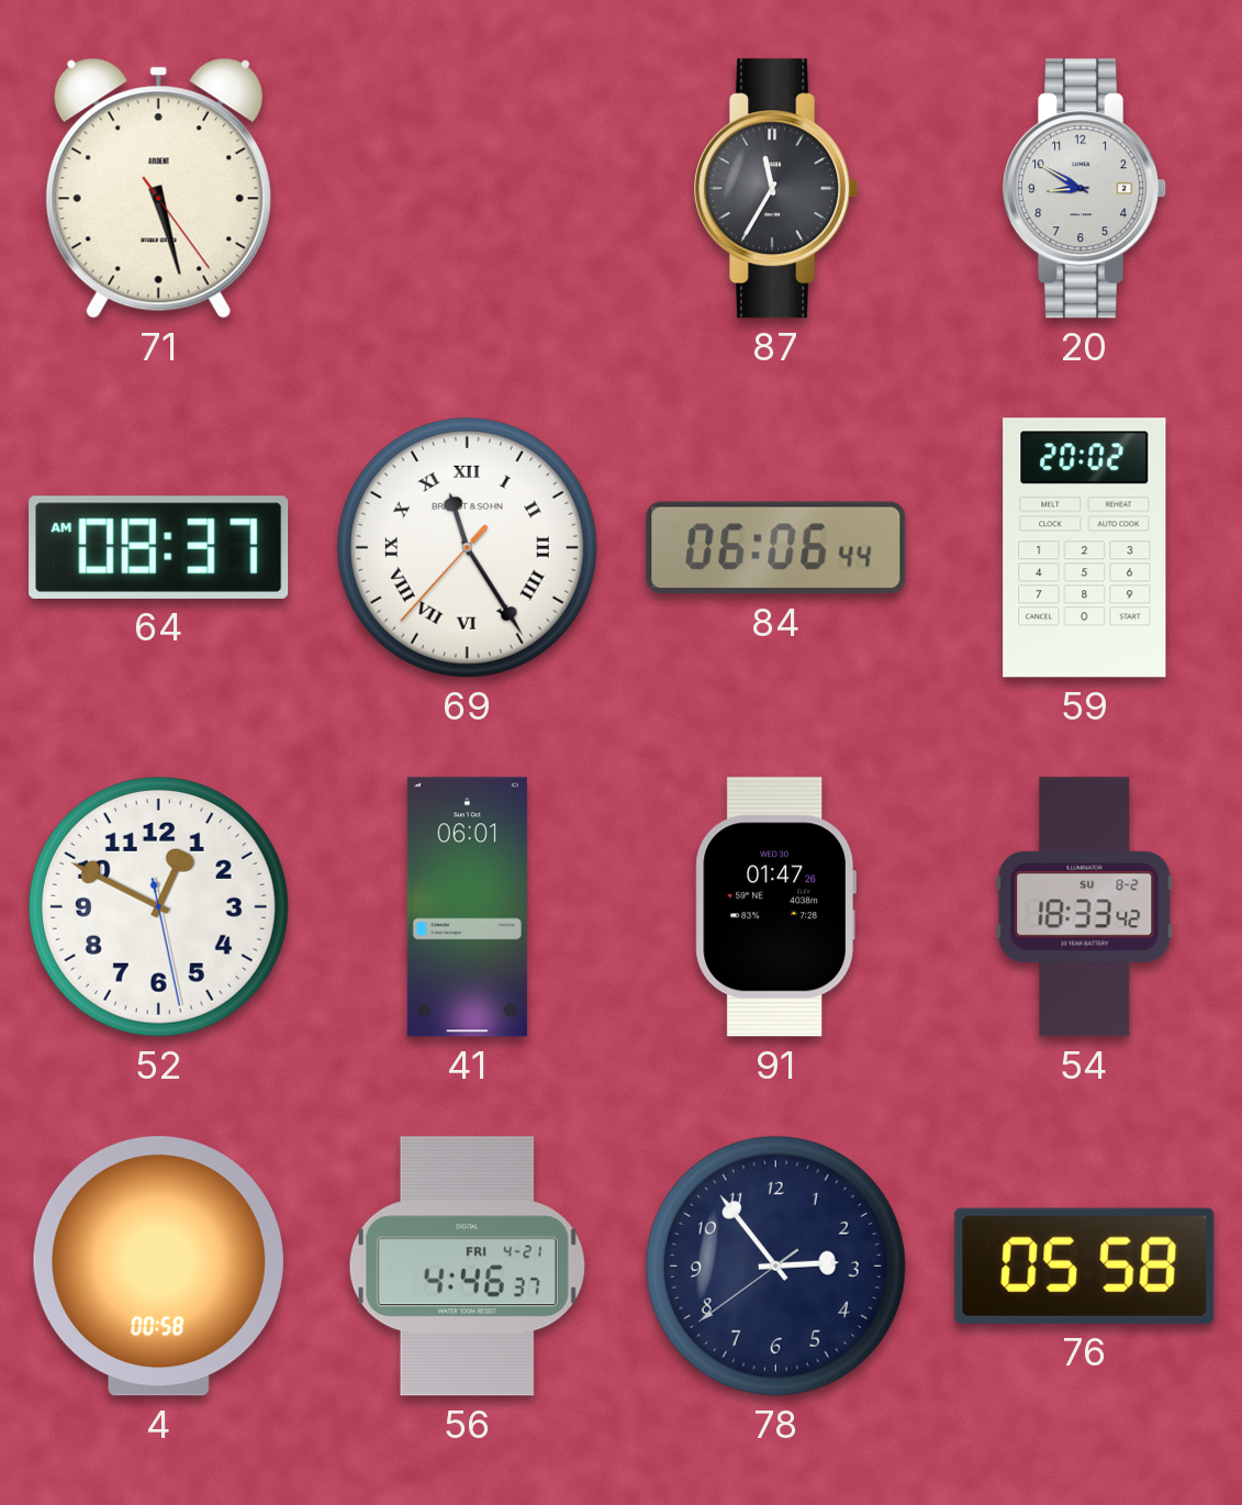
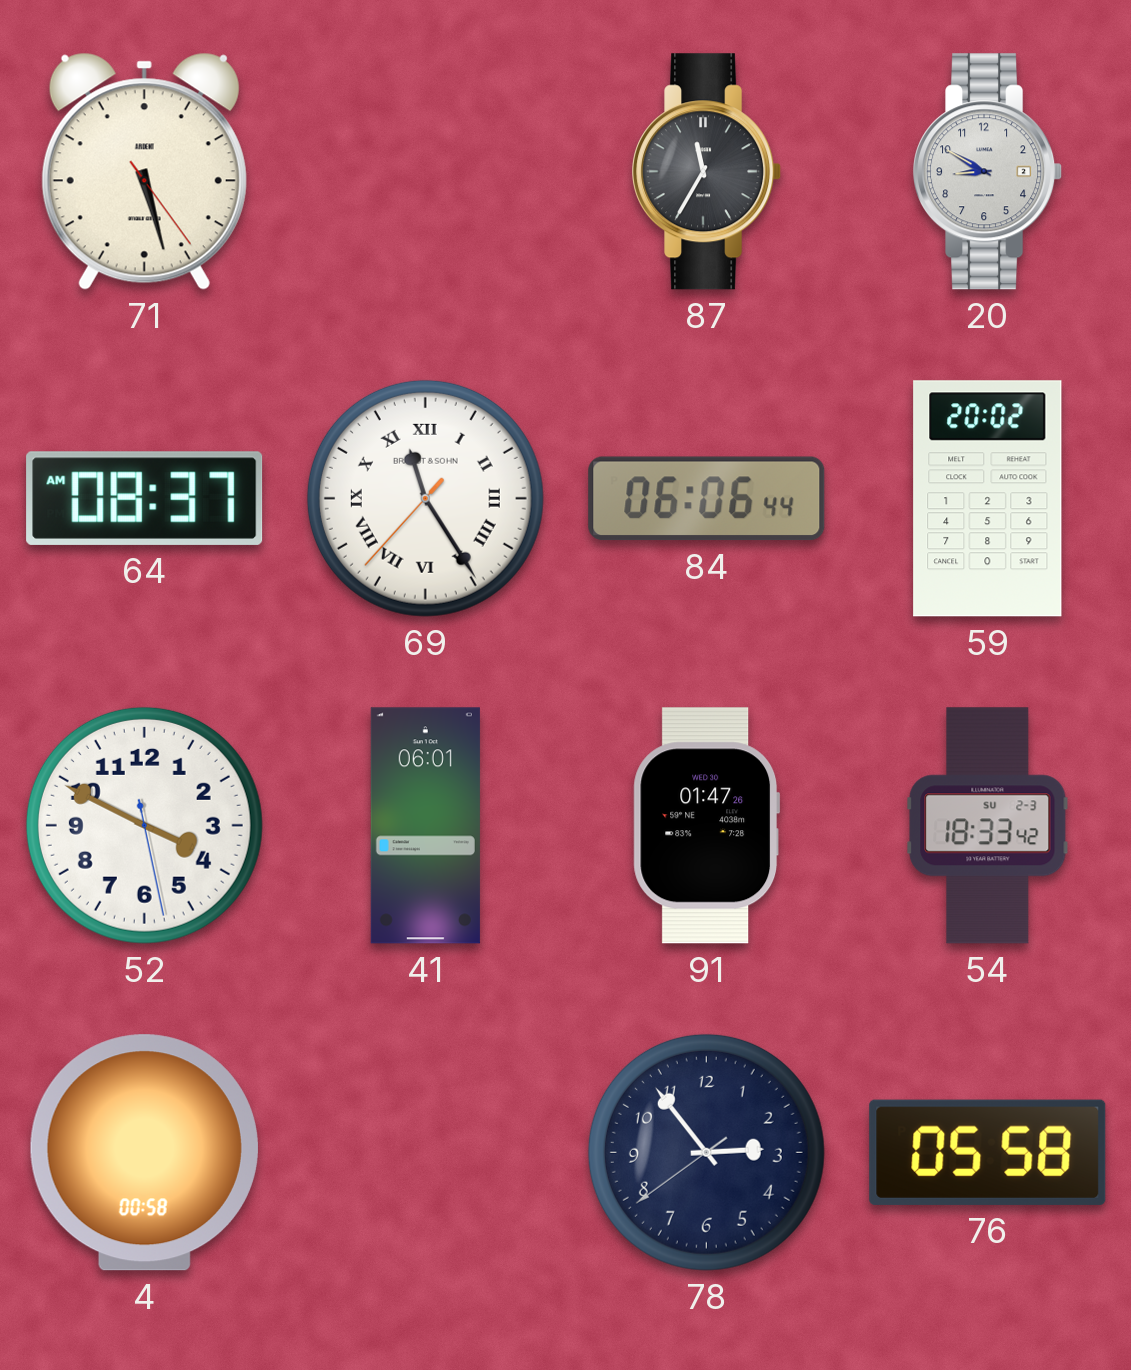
52: 12:49 -> 3:49
54 date: SU 8-2 -> SU 2-3
56: 4:46 -> none
